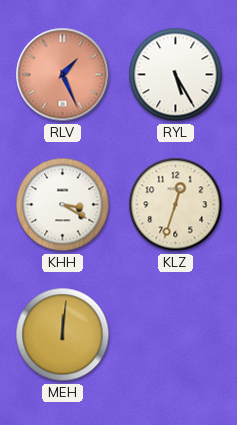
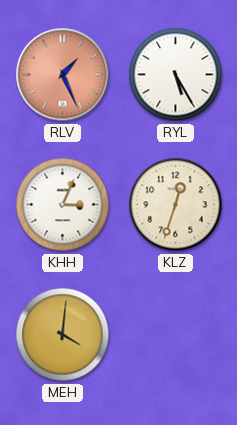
KHH: 3:20 -> 3:04
MEH: 12:01 -> 4:01
